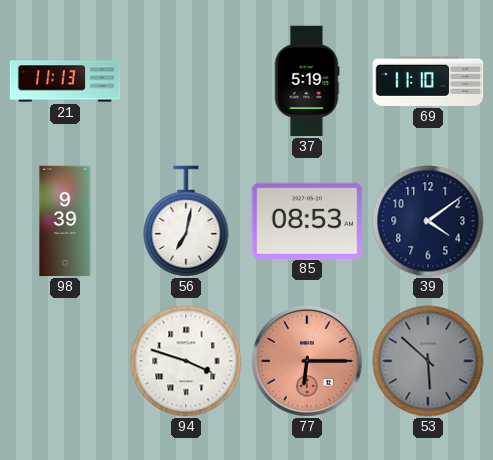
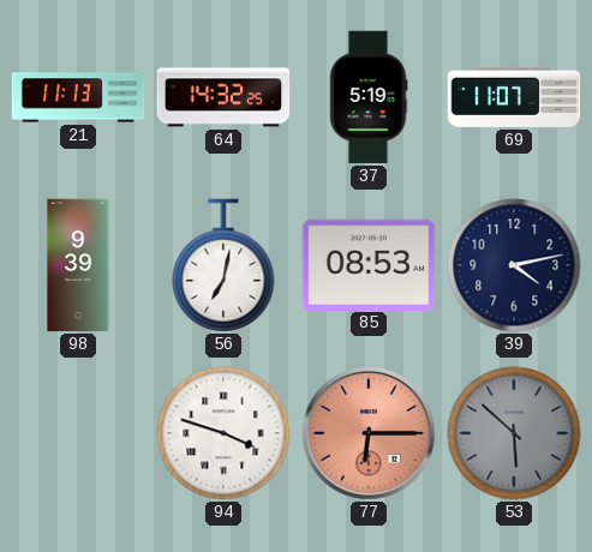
64: none -> 14:32
69: 11:10 -> 11:07
39: 4:09 -> 4:13
